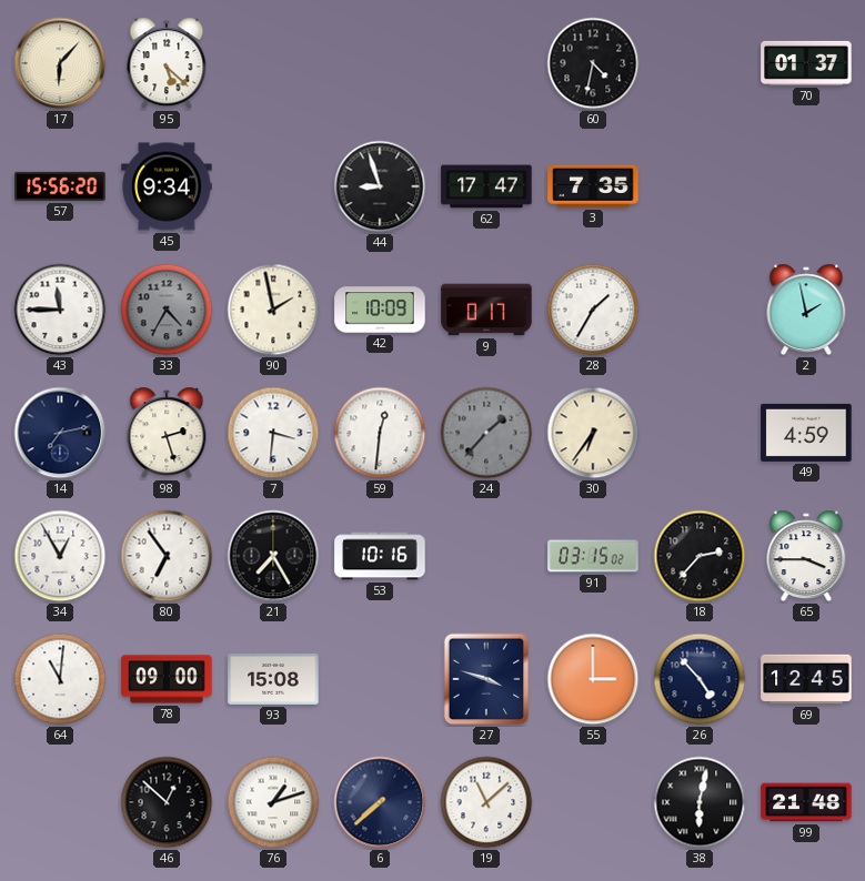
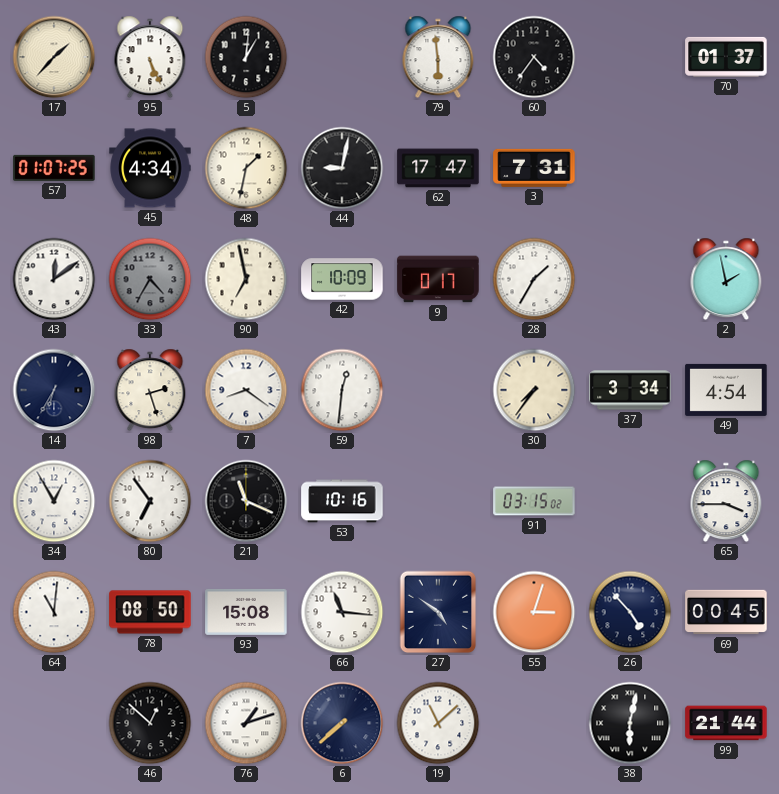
17: 6:07 -> 1:37
95: 5:22 -> 5:26
5: none -> 1:01
79: none -> 5:59
60: 4:32 -> 4:36
57: 15:56 -> 01:07
45: 9:34 -> 4:34
48: none -> 1:32
44: 8:57 -> 9:02
3: 7:35 -> 7:31
43: 11:45 -> 12:09
90: 1:58 -> 6:58
14: 7:13 -> 6:35
7: 3:31 -> 8:21
24: 1:37 -> none
30: 6:36 -> 7:36
37: none -> 3:34
49: 4:59 -> 4:54
21: 7:25 -> 11:19
18: 2:37 -> none
78: 09:00 -> 08:50
66: none -> 11:16
27: 3:48 -> 4:51
55: 3:00 -> 3:03
69: 12:45 -> 00:45
99: 21:48 -> 21:44
